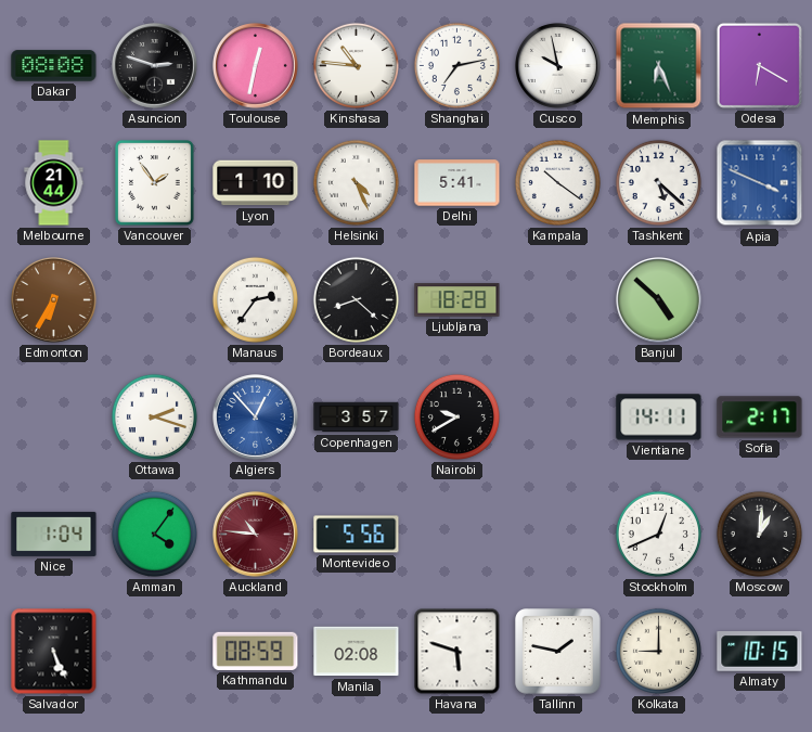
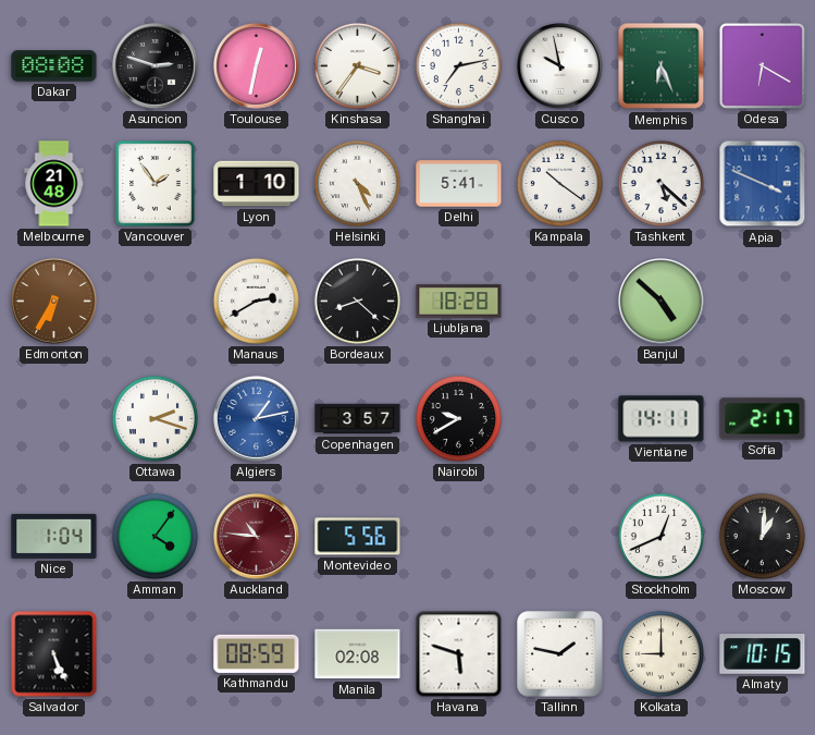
Kinshasa: 10:46 -> 3:36
Melbourne: 21:44 -> 21:48
Manaus: 2:36 -> 2:40
Algiers: 12:53 -> 1:13
